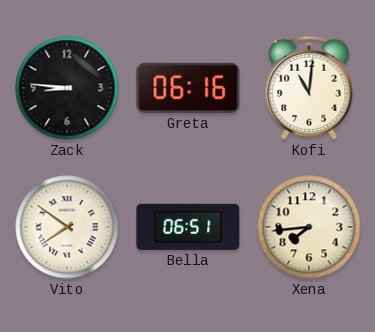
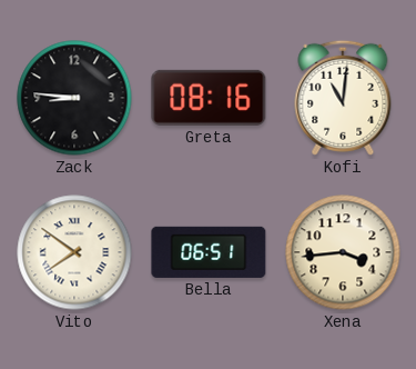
Greta: 06:16 -> 08:16
Xena: 7:44 -> 3:44
